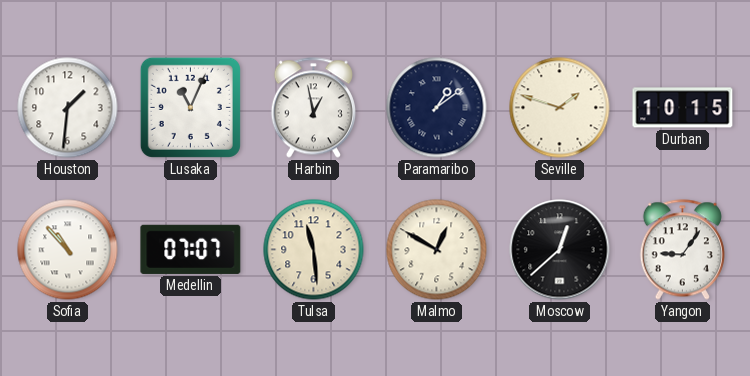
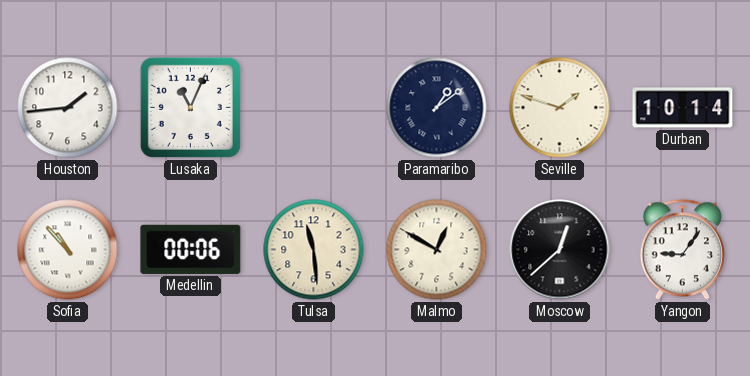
Houston: 1:31 -> 1:44
Harbin: 12:58 -> none
Durban: 10:15 -> 10:14
Medellin: 07:07 -> 00:06
